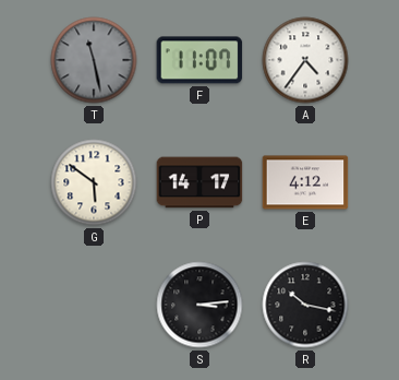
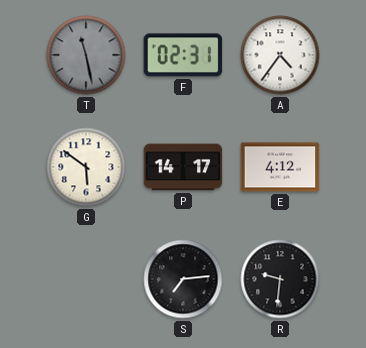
F: 11:07 -> 02:31
S: 3:14 -> 7:14
R: 10:17 -> 9:31
